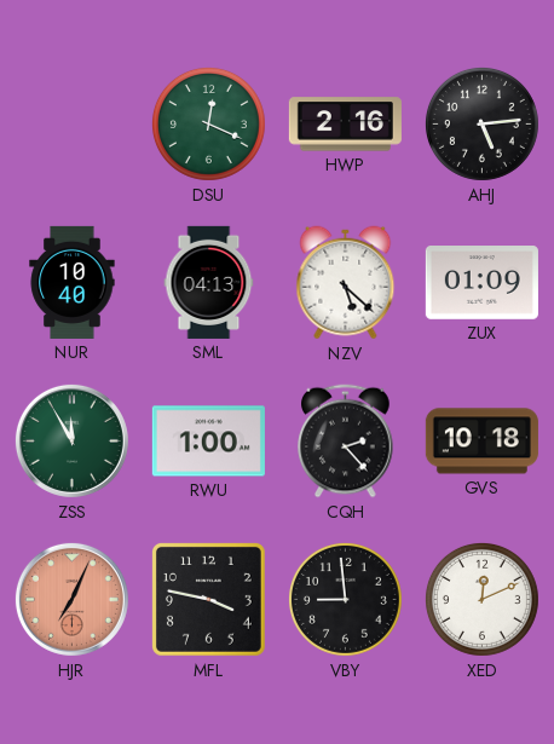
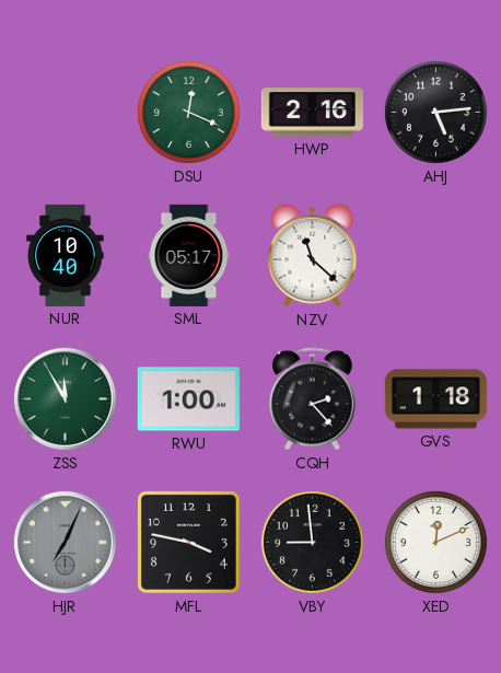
SML: 04:13 -> 05:17
NZV: 5:22 -> 11:22
ZUX: 01:09 -> none
GVS: 10:18 -> 1:18
HJR dial: salmon -> grey
